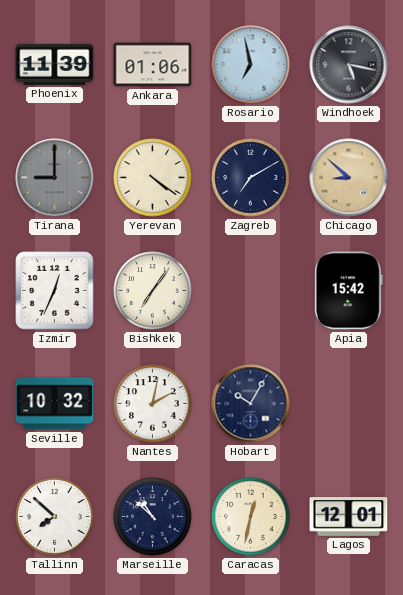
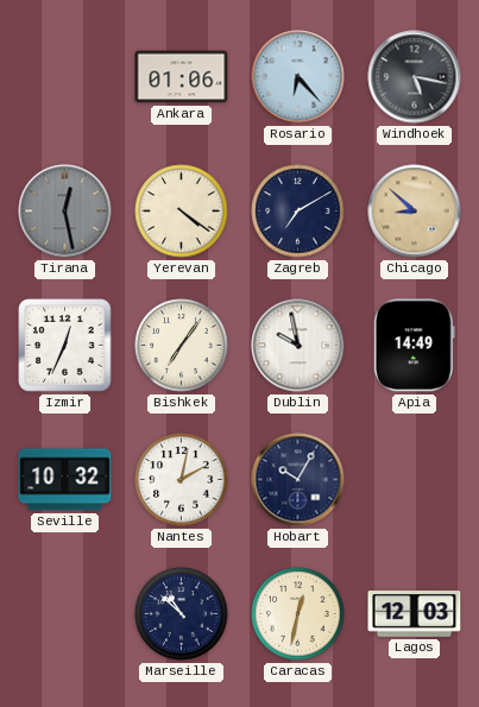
Phoenix: 11:39 -> none
Rosario: 6:58 -> 6:23
Tirana: 9:00 -> 12:28
Dublin: none -> 9:58
Apia: 15:42 -> 14:49
Tallinn: 7:52 -> none
Lagos: 12:01 -> 12:03
